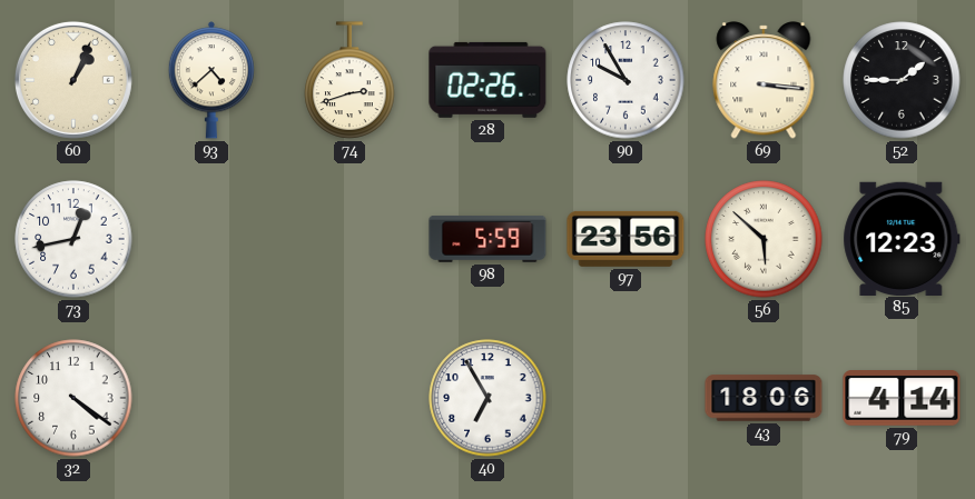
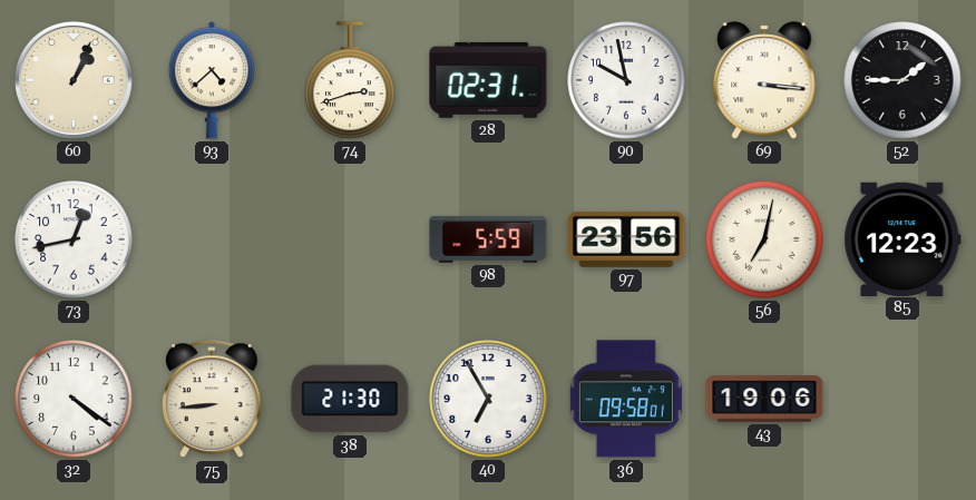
28: 02:26 -> 02:31
90: 9:55 -> 9:58
56: 5:52 -> 7:02
75: none -> 8:44
38: none -> 21:30
36: none -> 09:58
43: 18:06 -> 19:06
79: 4:14 -> none
